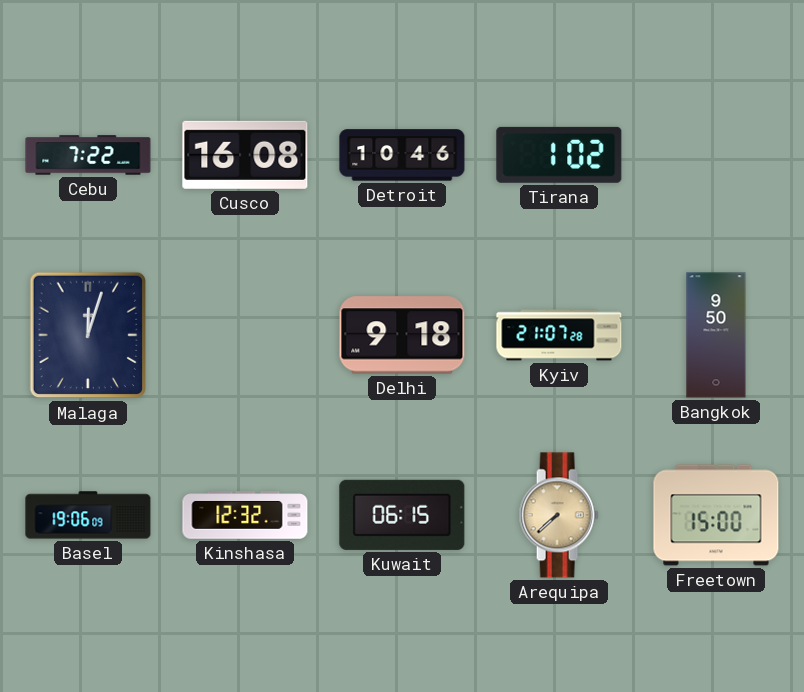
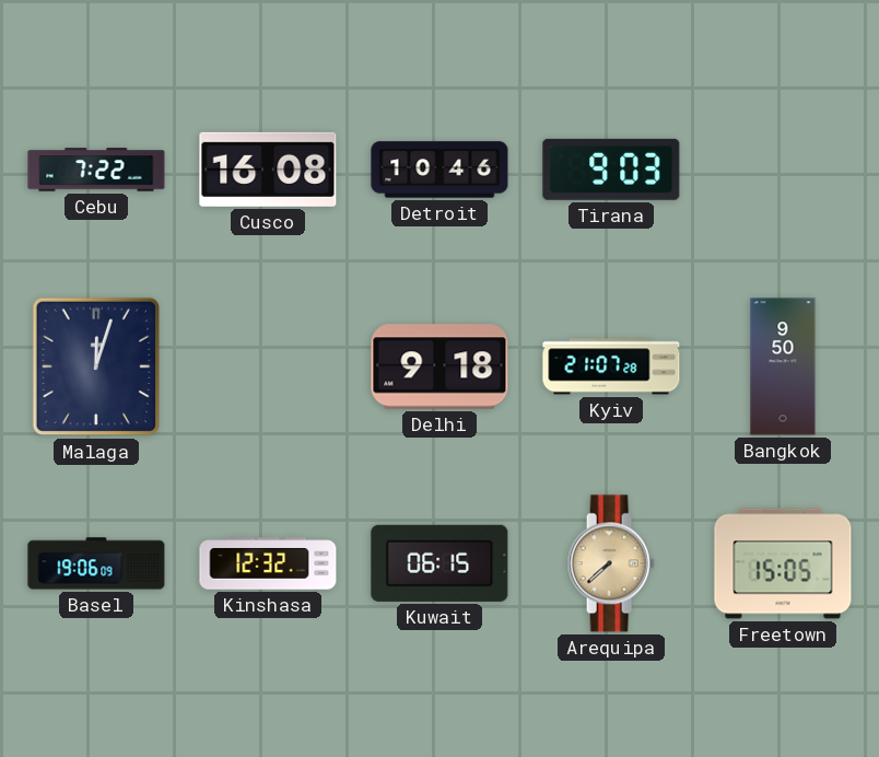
Tirana: 1:02 -> 9:03
Freetown: 15:00 -> 15:05
